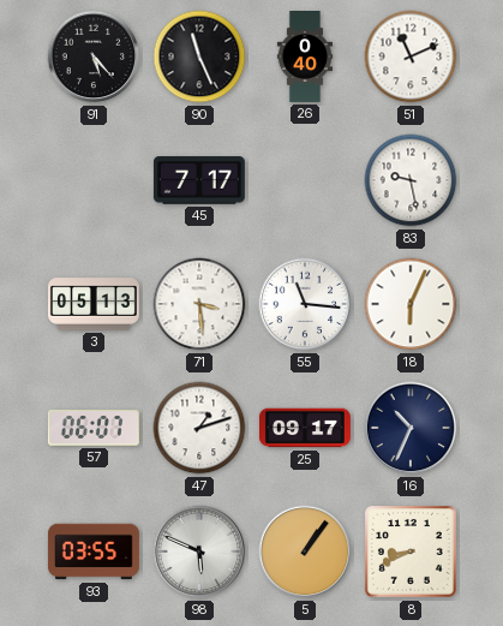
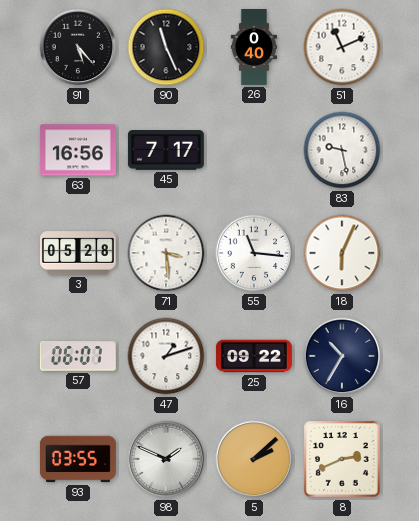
63: none -> 16:56
3: 05:13 -> 05:28
25: 09:17 -> 09:22
16: 10:34 -> 10:35
98: 5:49 -> 1:49
5: 1:06 -> 2:08
8: 8:41 -> 2:41
